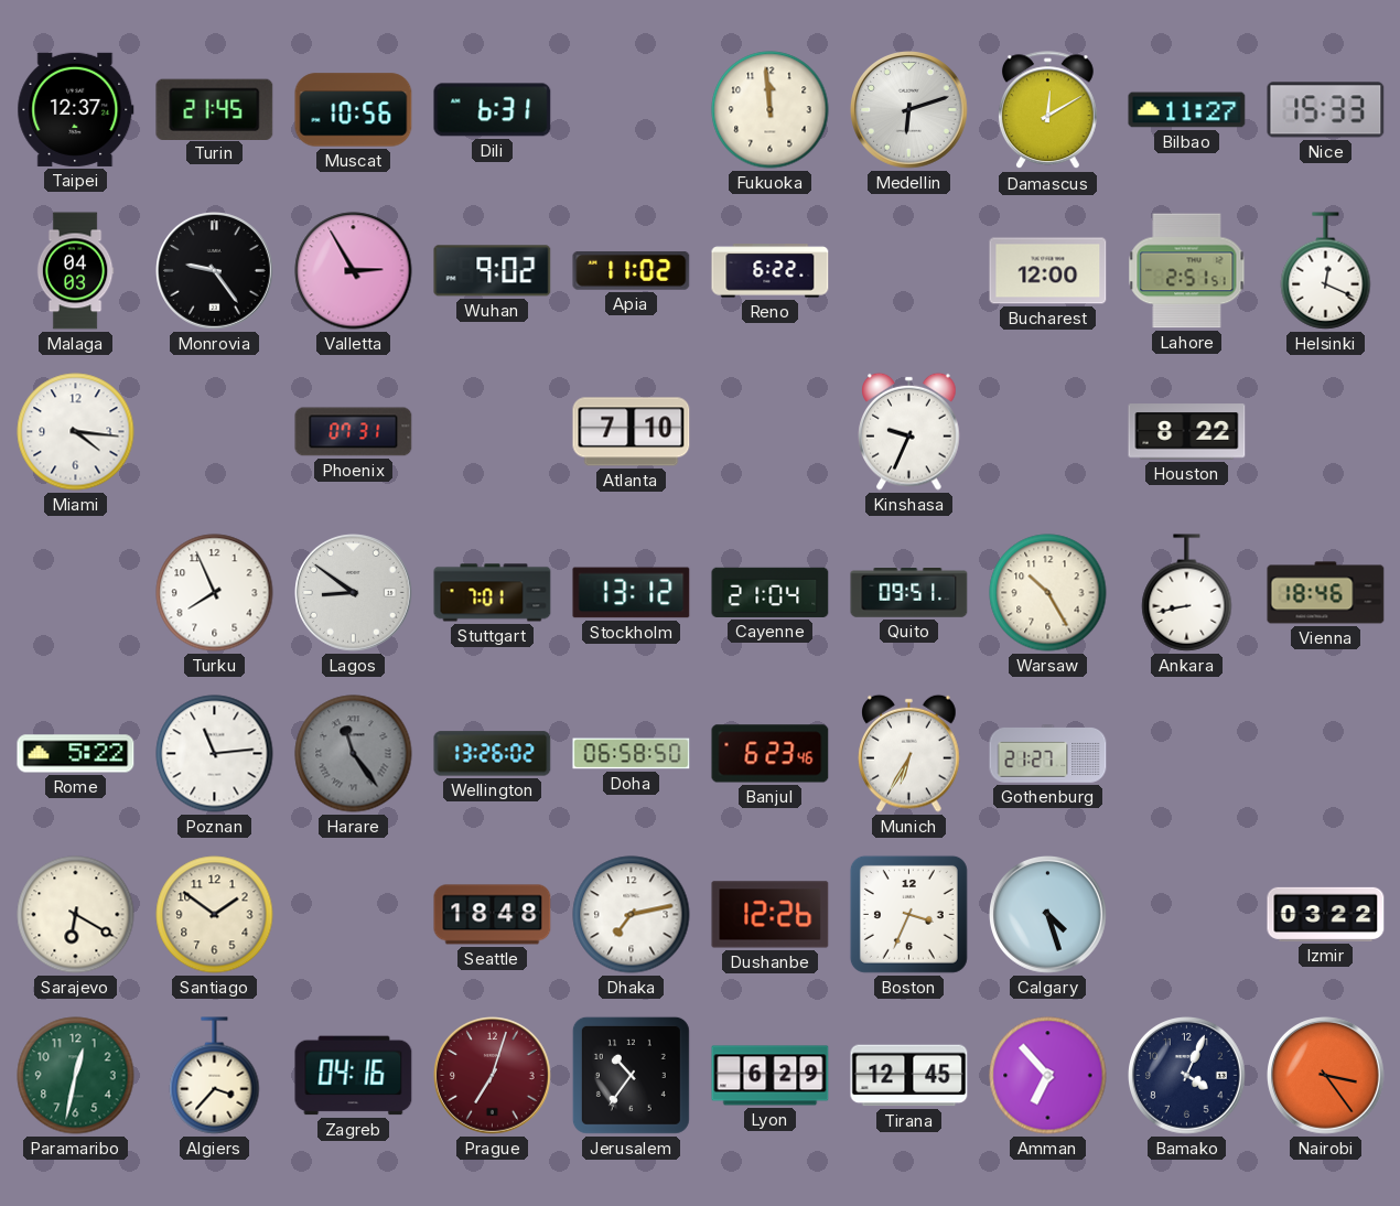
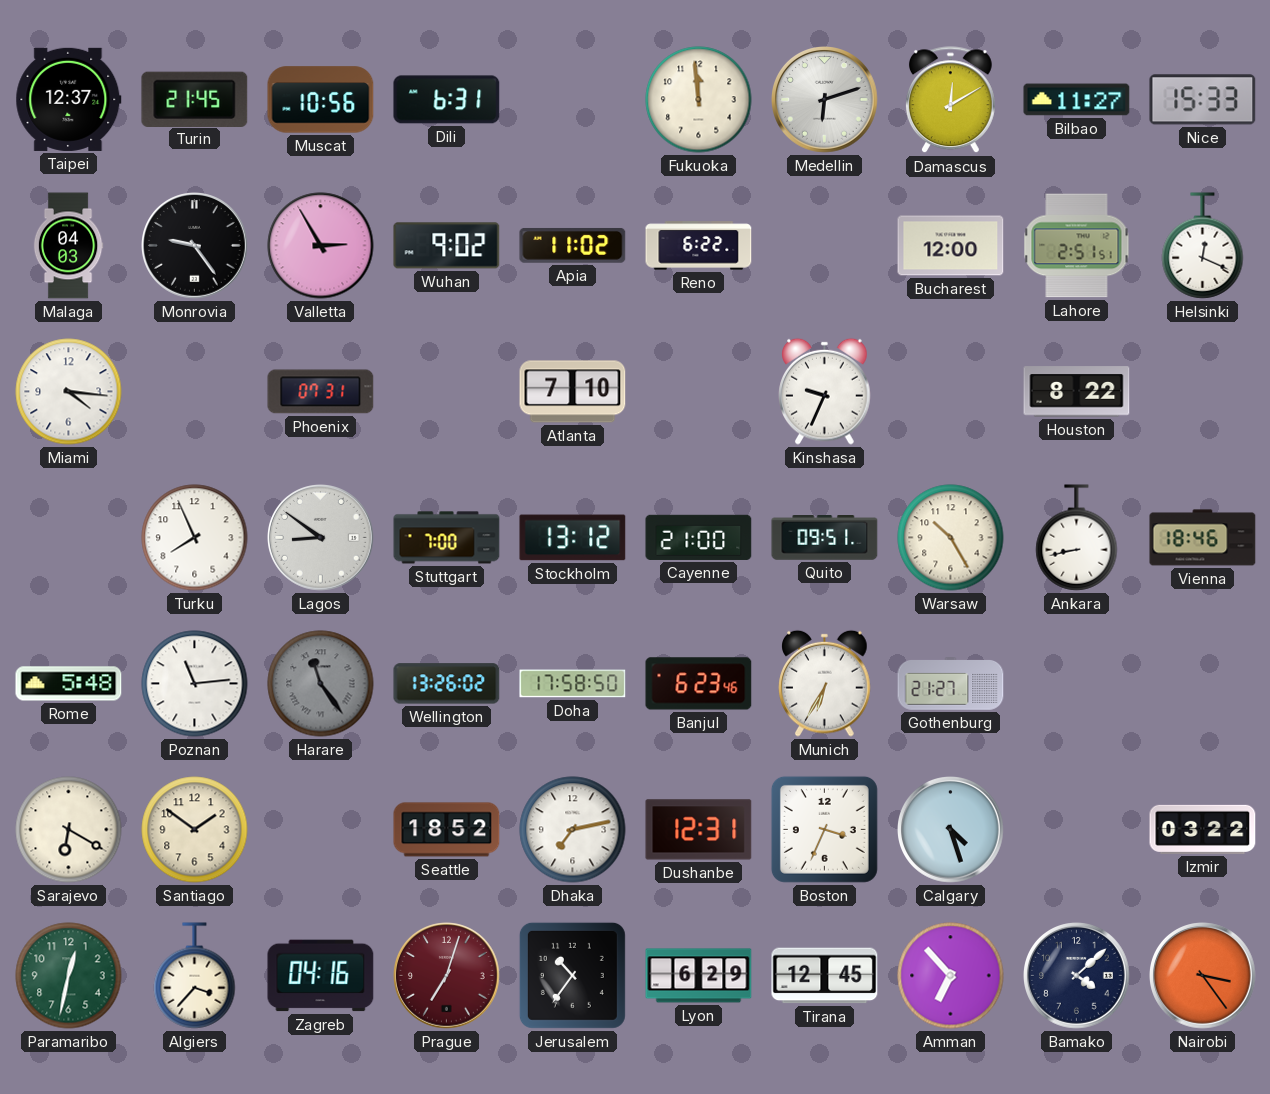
Stuttgart: 7:01 -> 7:00
Cayenne: 21:04 -> 21:00
Rome: 5:22 -> 5:48
Doha: 06:58 -> 17:58
Seattle: 18:48 -> 18:52
Dushanbe: 12:26 -> 12:31
Bamako: 4:04 -> 4:08
